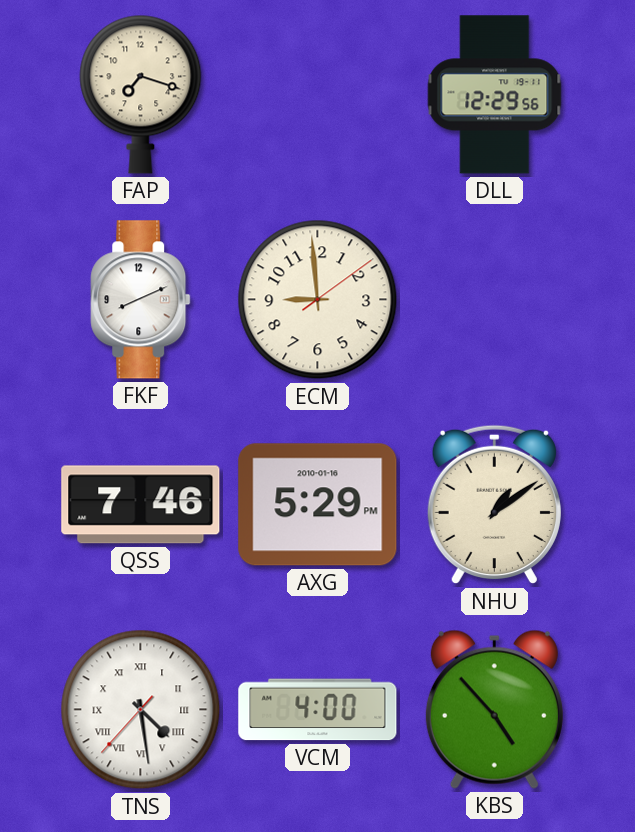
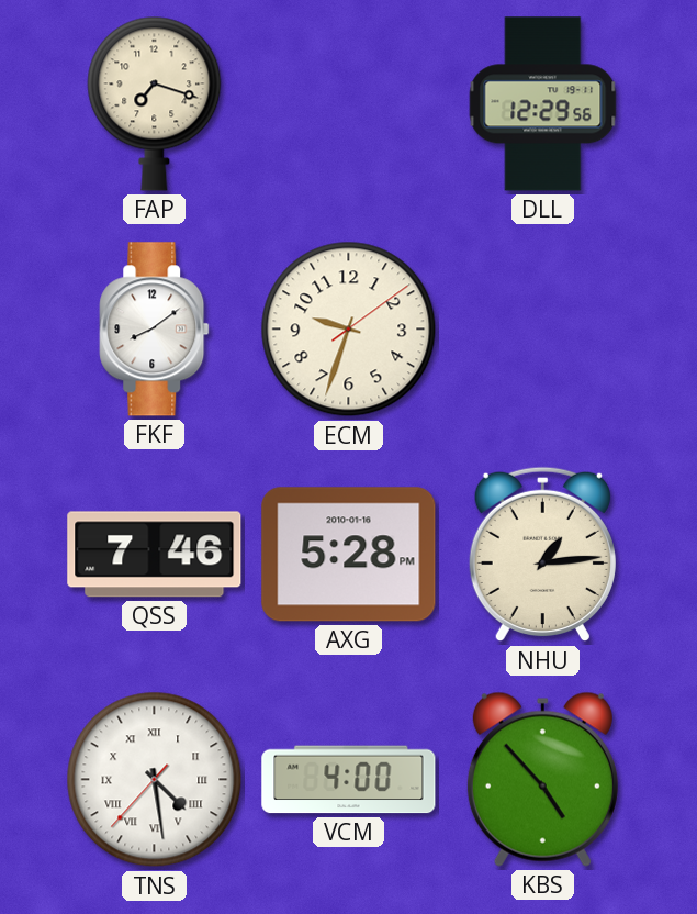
FKF: 8:11 -> 8:09
ECM: 8:59 -> 9:33
AXG: 5:29 -> 5:28
NHU: 1:09 -> 1:14
